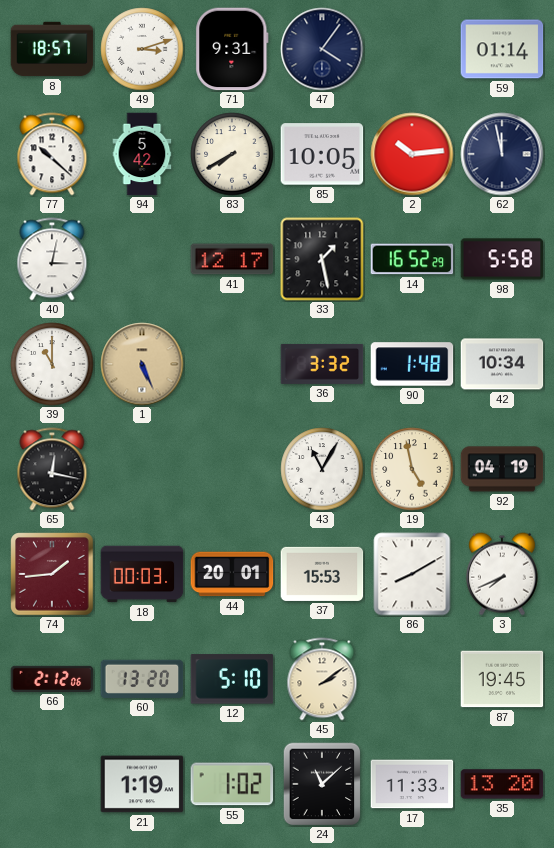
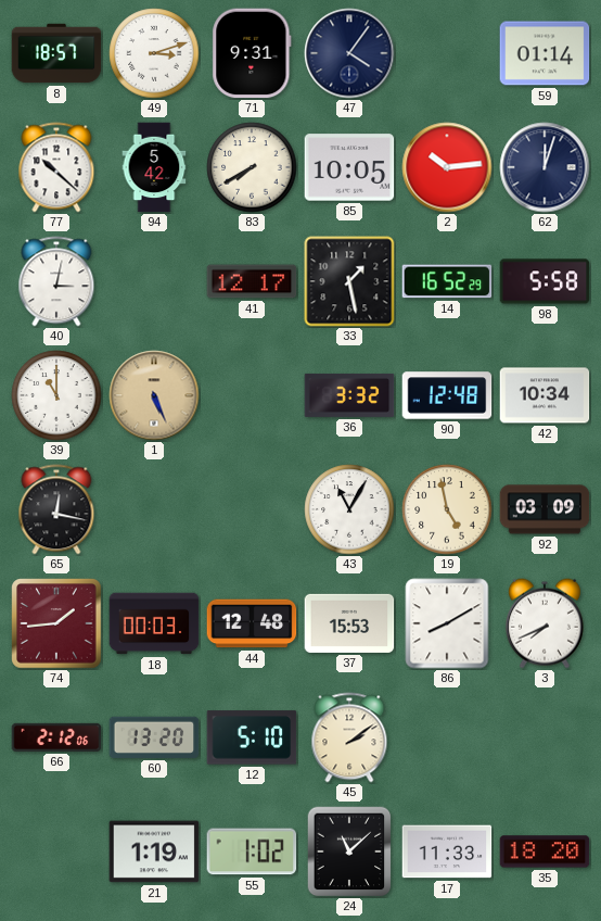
62: 11:58 -> 12:03
90: 1:48 -> 12:48
92: 04:19 -> 03:09
44: 20:01 -> 12:48
87: 19:45 -> none
35: 13:20 -> 18:20
